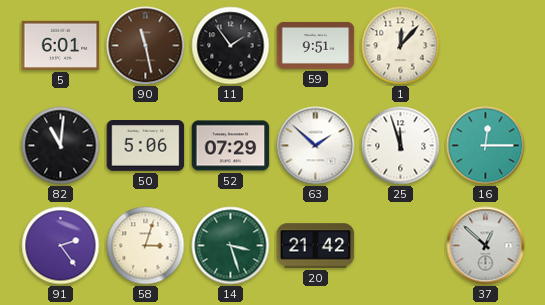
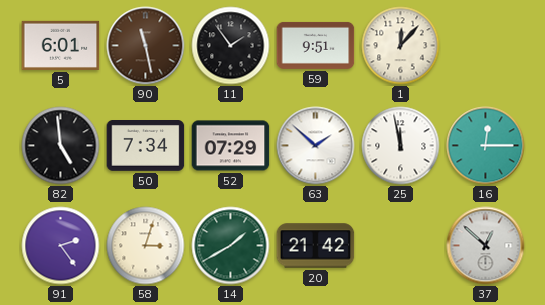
82: 11:01 -> 4:59
50: 5:06 -> 7:34
25: 11:57 -> 11:58
14: 3:27 -> 1:40
